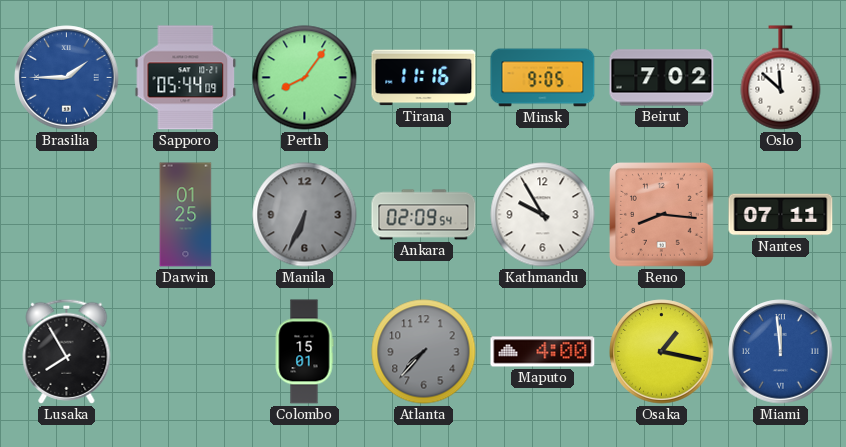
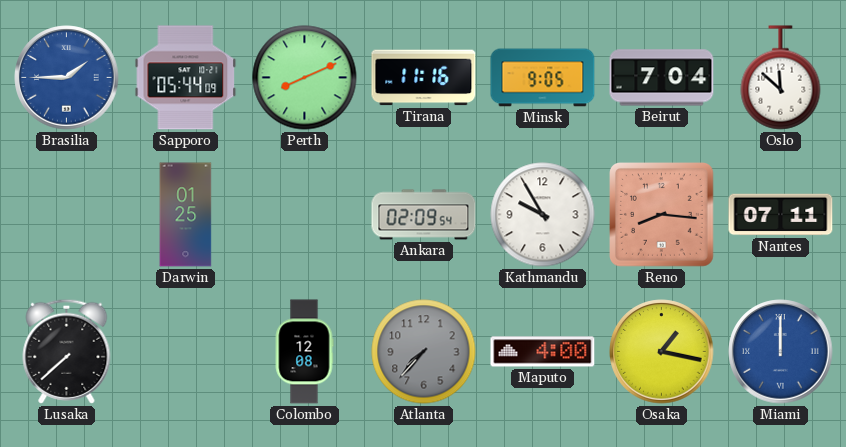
Perth: 8:06 -> 8:11
Beirut: 7:02 -> 7:04
Manila: 6:34 -> none
Lusaka: 7:55 -> 7:38
Colombo: 15:01 -> 12:08
Miami: 11:59 -> 12:00
